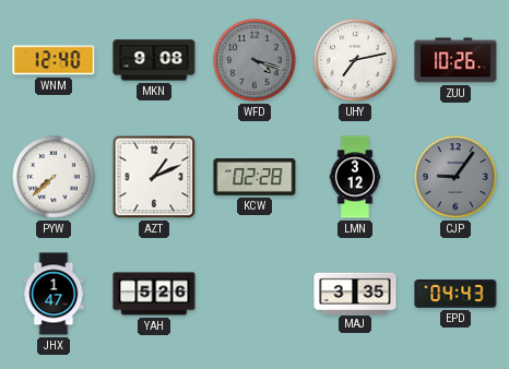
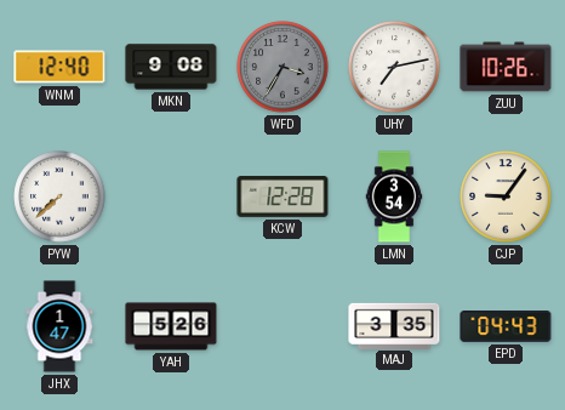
WFD: 4:18 -> 3:35
AZT: 1:11 -> none
KCW: 02:28 -> 12:28
LMN: 3:12 -> 3:54
CJP dial: grey -> cream
